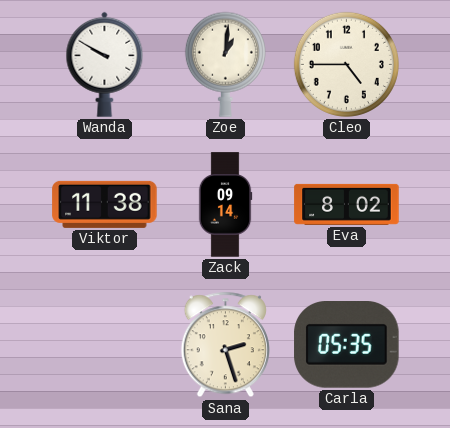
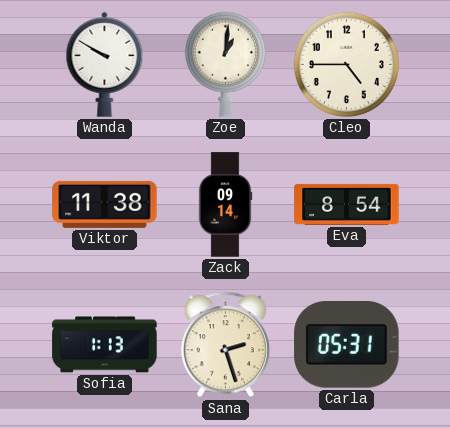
Eva: 8:02 -> 8:54
Sofia: none -> 1:13
Carla: 05:35 -> 05:31
